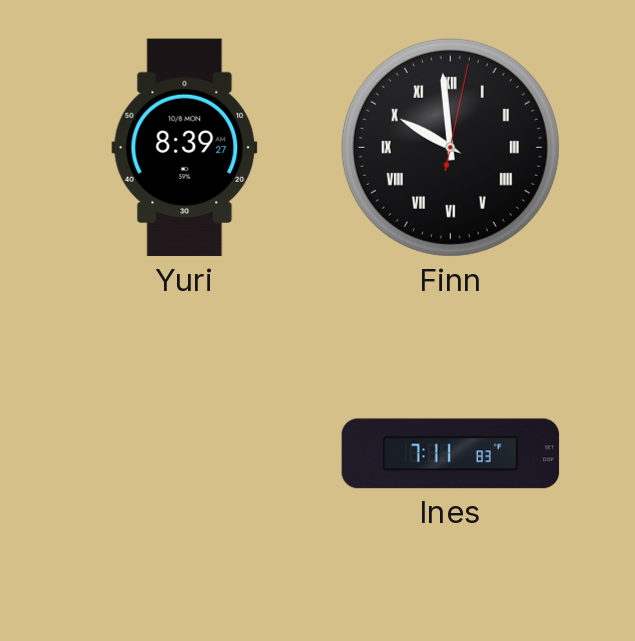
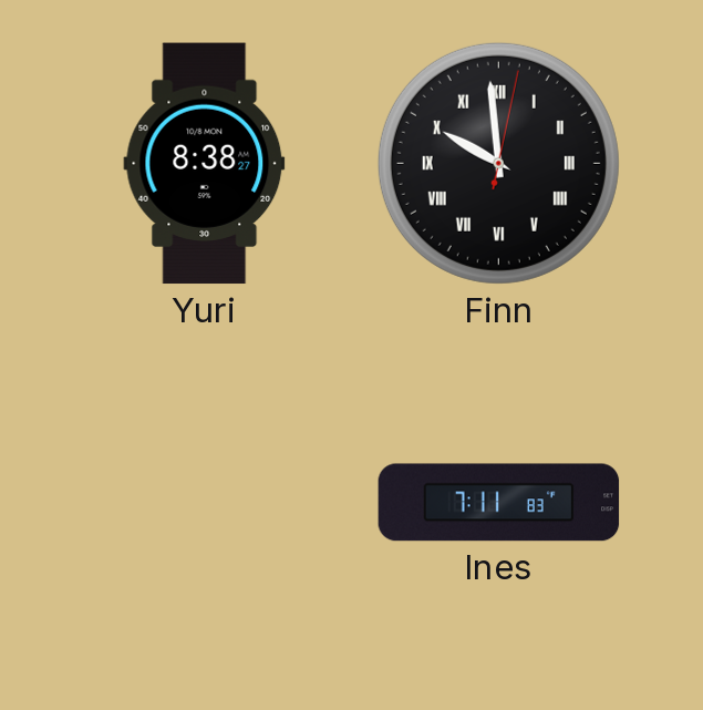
Yuri: 8:39 -> 8:38
